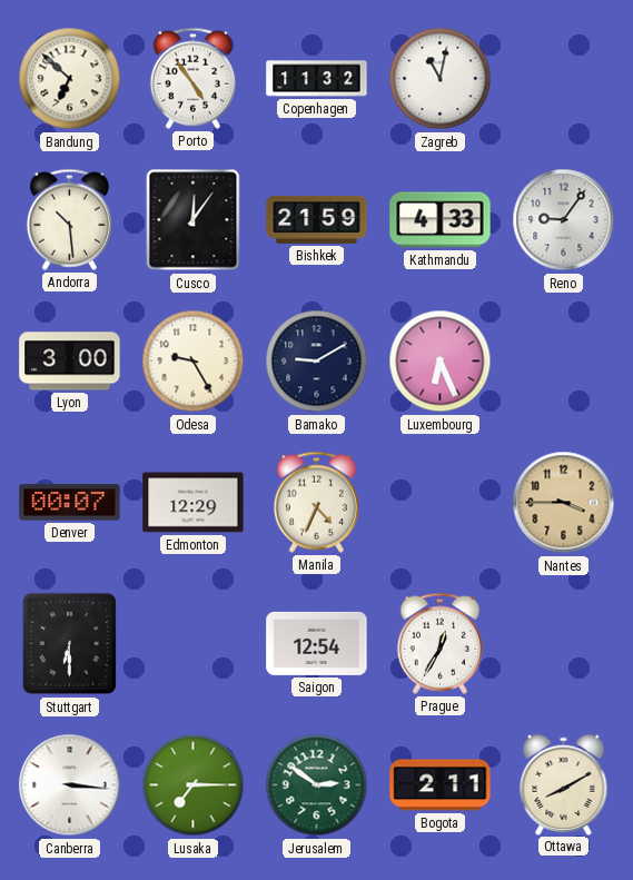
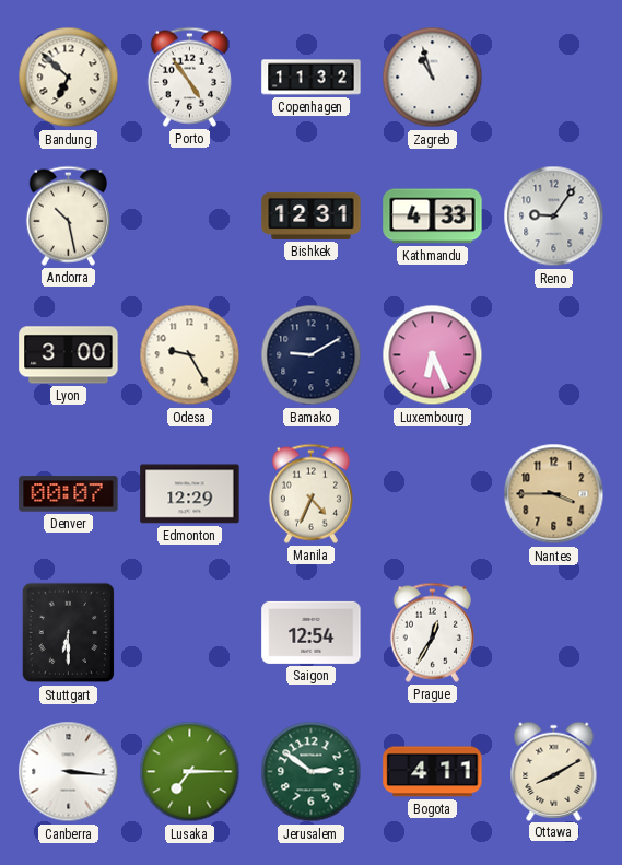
Zagreb: 11:02 -> 10:57
Andorra: 10:29 -> 10:28
Cusco: 12:06 -> none
Bishkek: 21:59 -> 12:31
Bogota: 2:11 -> 4:11
